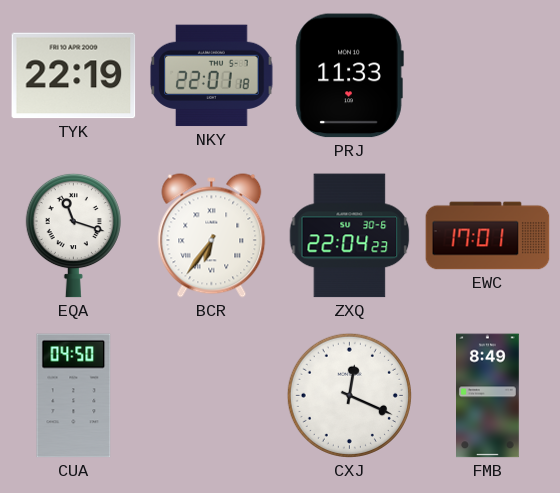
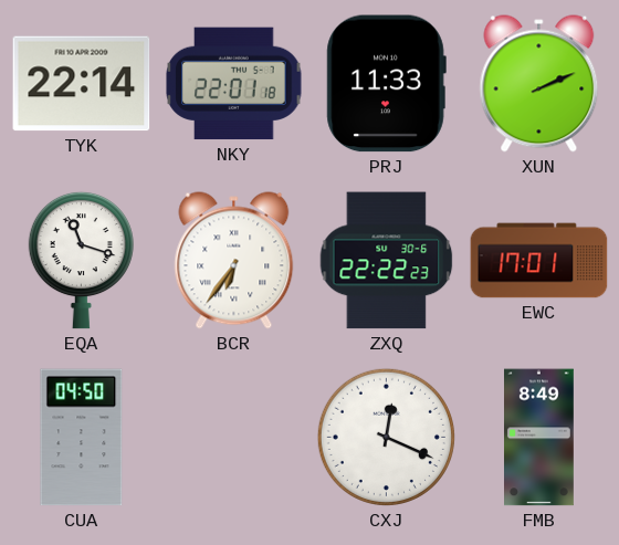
TYK: 22:19 -> 22:14
XUN: none -> 2:11
ZXQ: 22:04 -> 22:22
